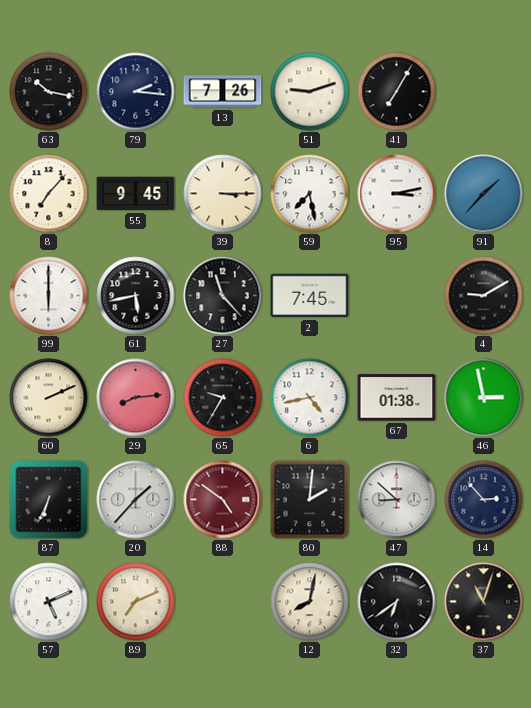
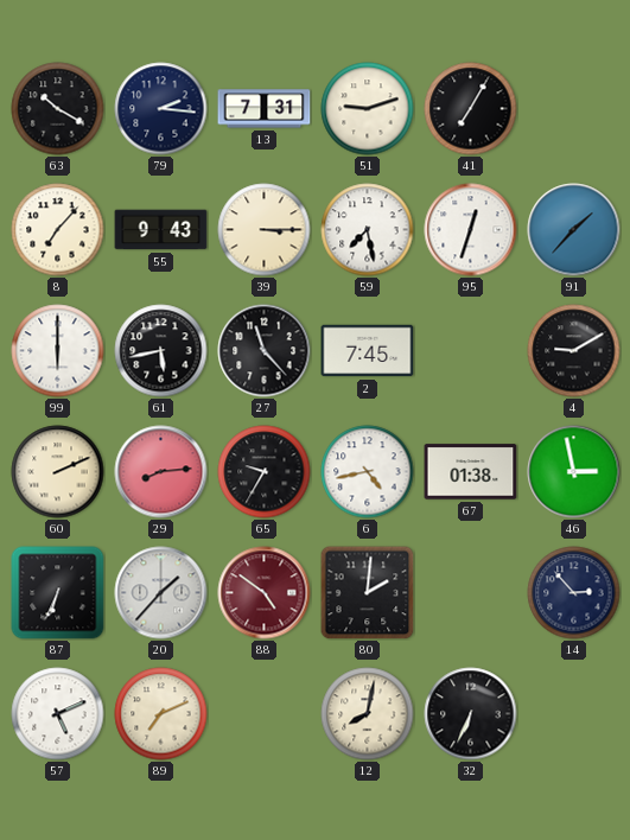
63: 10:17 -> 10:20
13: 7:26 -> 7:31
55: 9:45 -> 9:43
95: 3:13 -> 12:33
47: 8:52 -> none
32: 6:39 -> 6:34
37: 11:03 -> none
